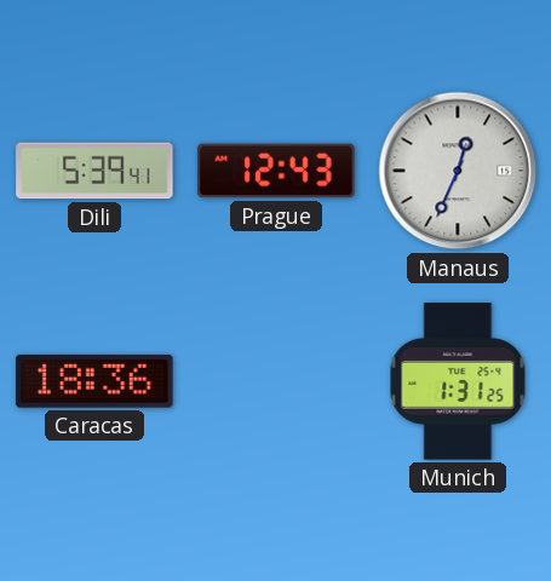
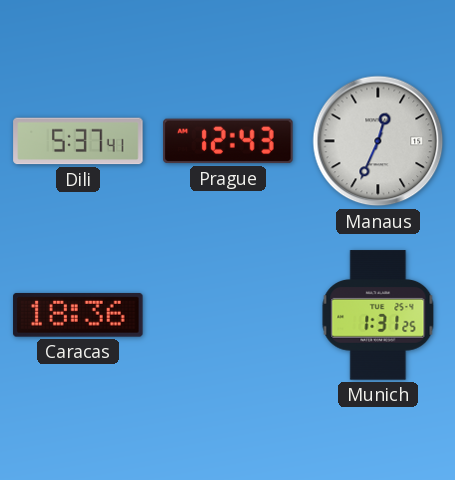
Dili: 5:39 -> 5:37
